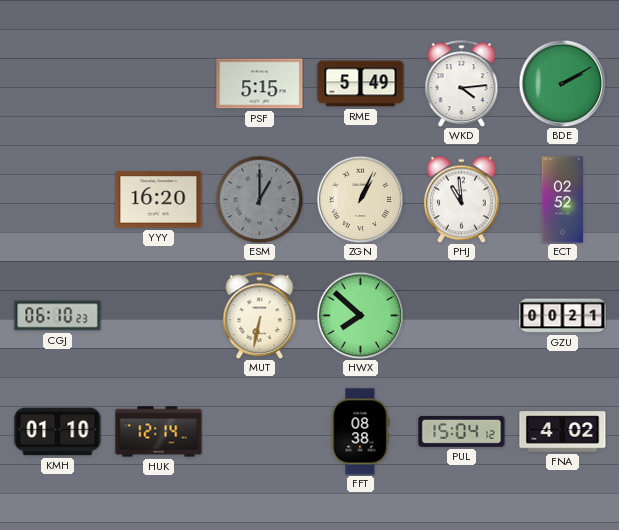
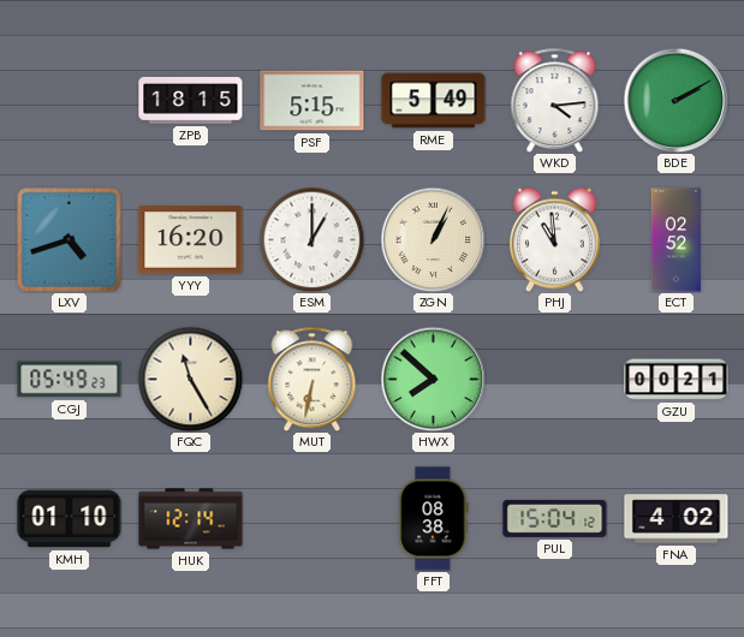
ZPB: none -> 18:15
LXV: none -> 4:42
ESM dial: grey -> white
CGJ: 06:10 -> 05:49
FQC: none -> 11:25
